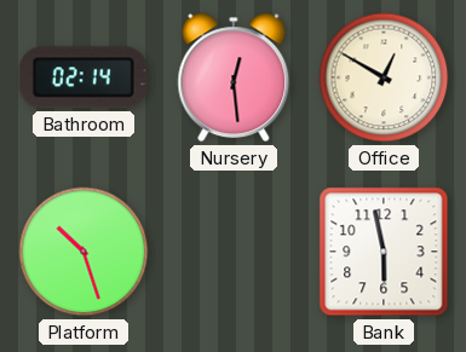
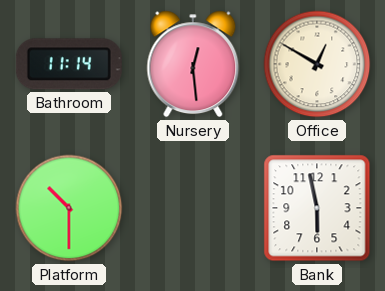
Bathroom: 02:14 -> 11:14
Platform: 10:27 -> 10:30
